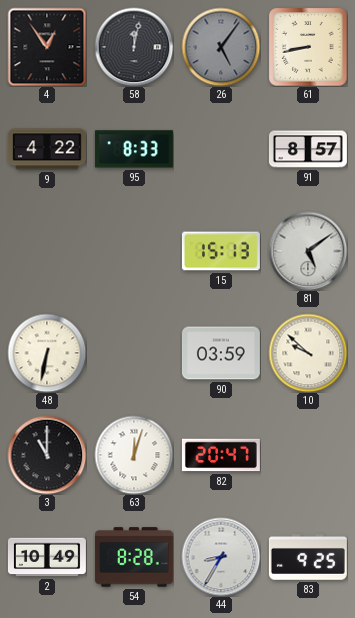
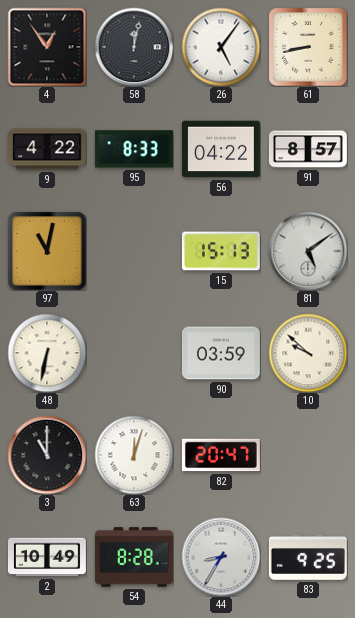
26 dial: grey -> white
56: none -> 04:22
97: none -> 11:02
